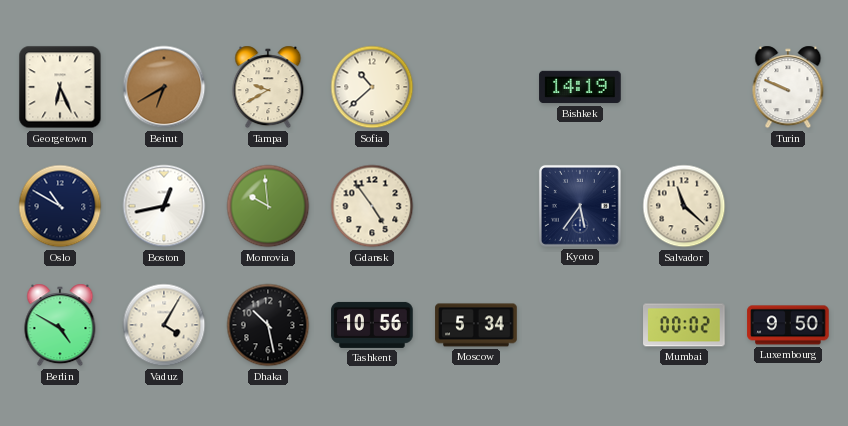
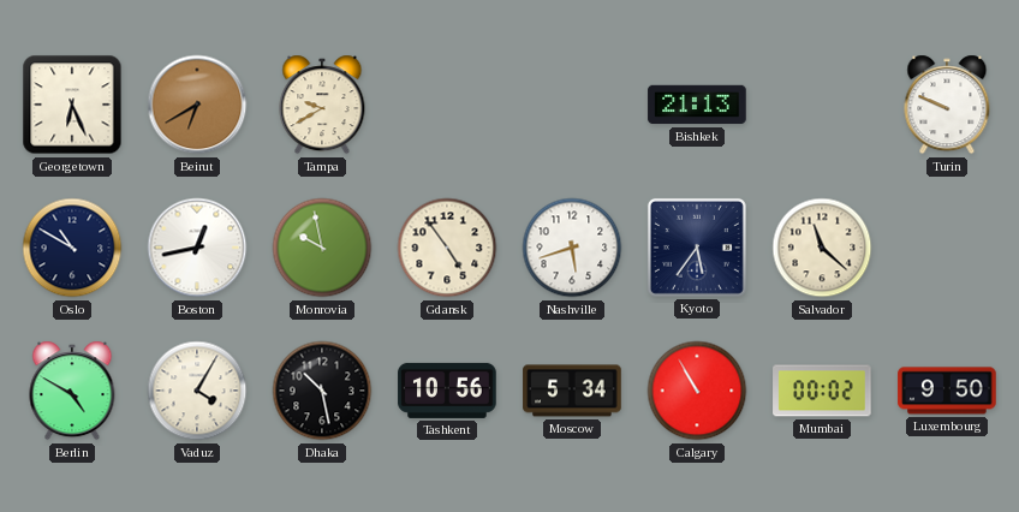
Sofia: 10:38 -> none
Bishkek: 14:19 -> 21:13
Monrovia: 9:59 -> 9:58
Nashville: none -> 5:42
Calgary: none -> 10:55
